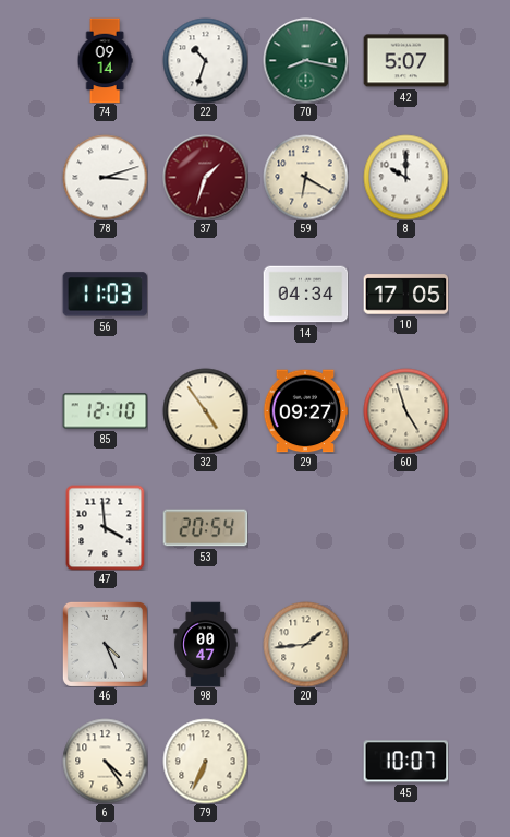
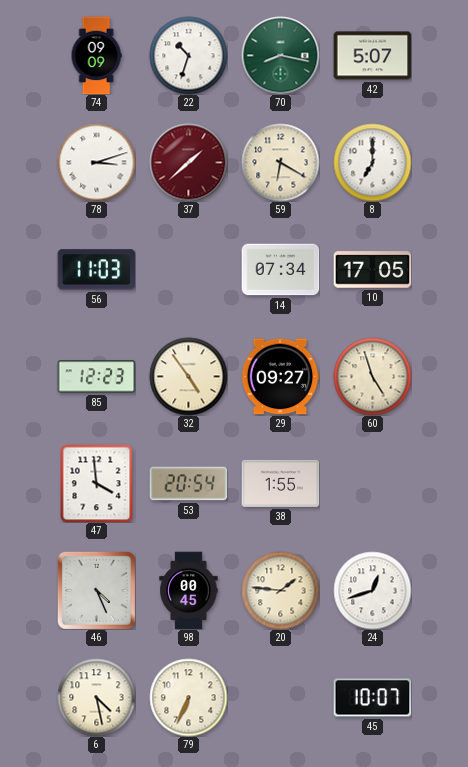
74: 09:14 -> 09:09
37: 1:33 -> 1:38
8: 10:00 -> 7:00
14: 04:34 -> 07:34
85: 12:10 -> 12:23
38: none -> 1:55
98: 00:47 -> 00:45
20: 1:44 -> 1:46
24: none -> 12:42
6: 4:24 -> 4:28
